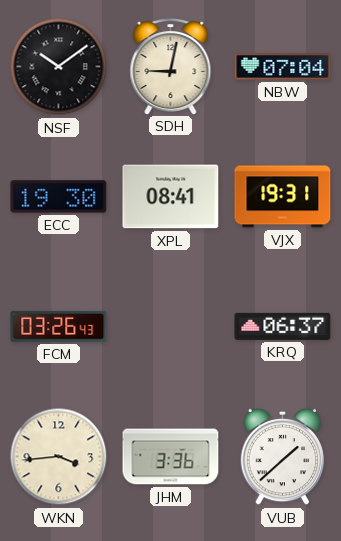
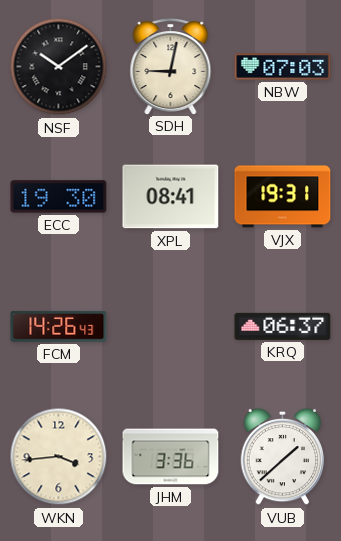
NBW: 07:04 -> 07:03
FCM: 03:26 -> 14:26
